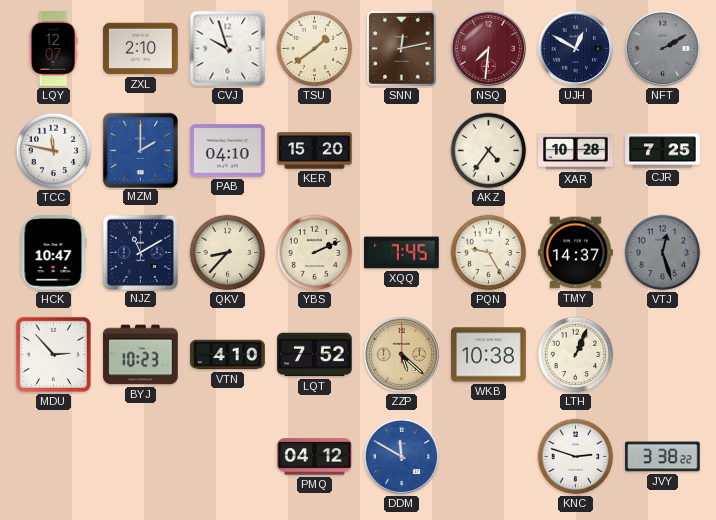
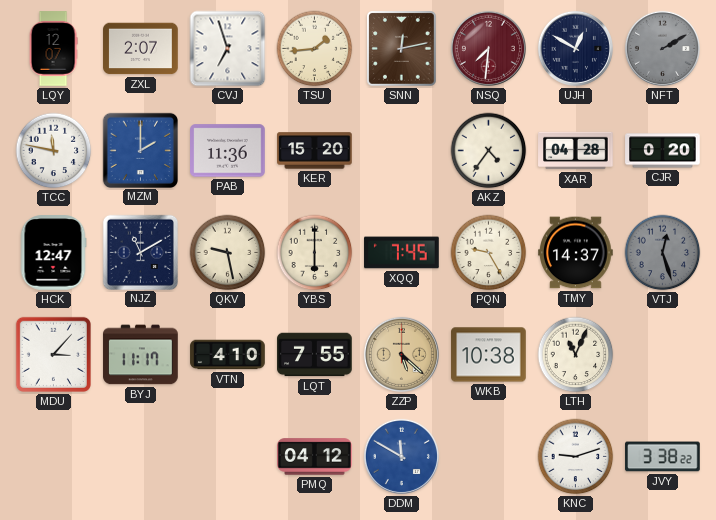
ZXL: 2:10 -> 2:07
CVJ: 9:57 -> 6:57
TSU: 1:39 -> 1:44
PAB: 04:10 -> 11:36
XAR: 10:28 -> 04:28
CJR: 7:25 -> 0:20
HCK: 10:47 -> 12:47
QKV: 8:37 -> 9:28
YBS: 2:11 -> 6:00
MDU: 2:53 -> 3:07
BYJ: 10:23 -> 11:17
LQT: 7:52 -> 7:55
LTH: 1:04 -> 11:04
KNC: 2:48 -> 9:12
